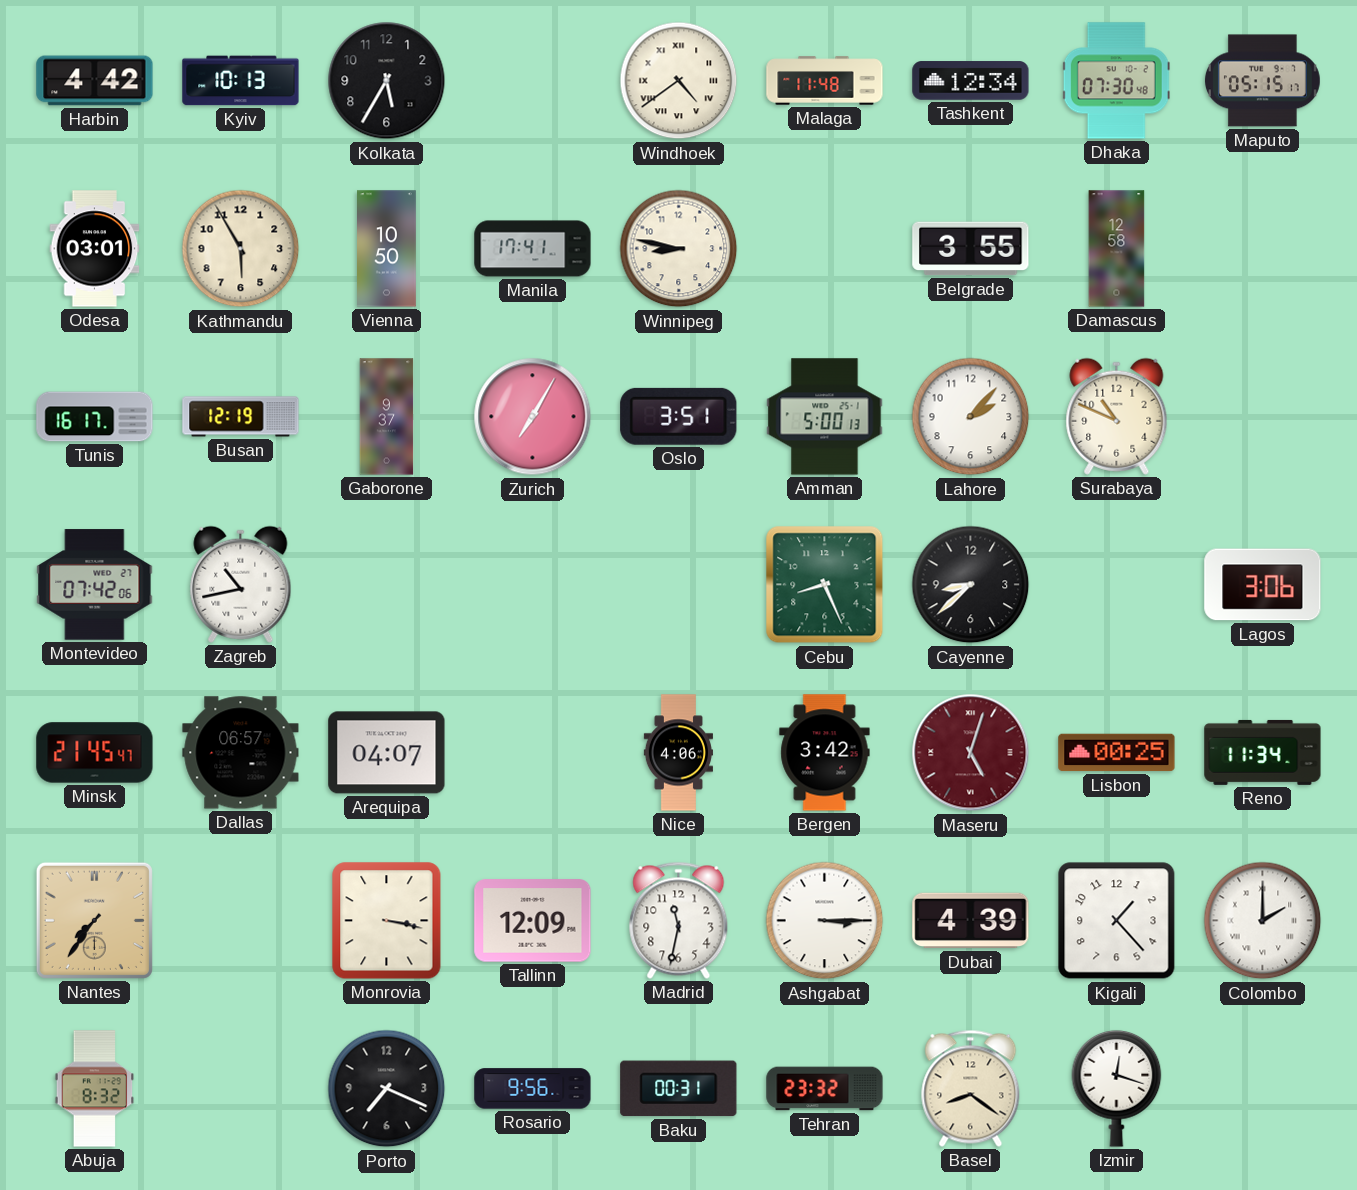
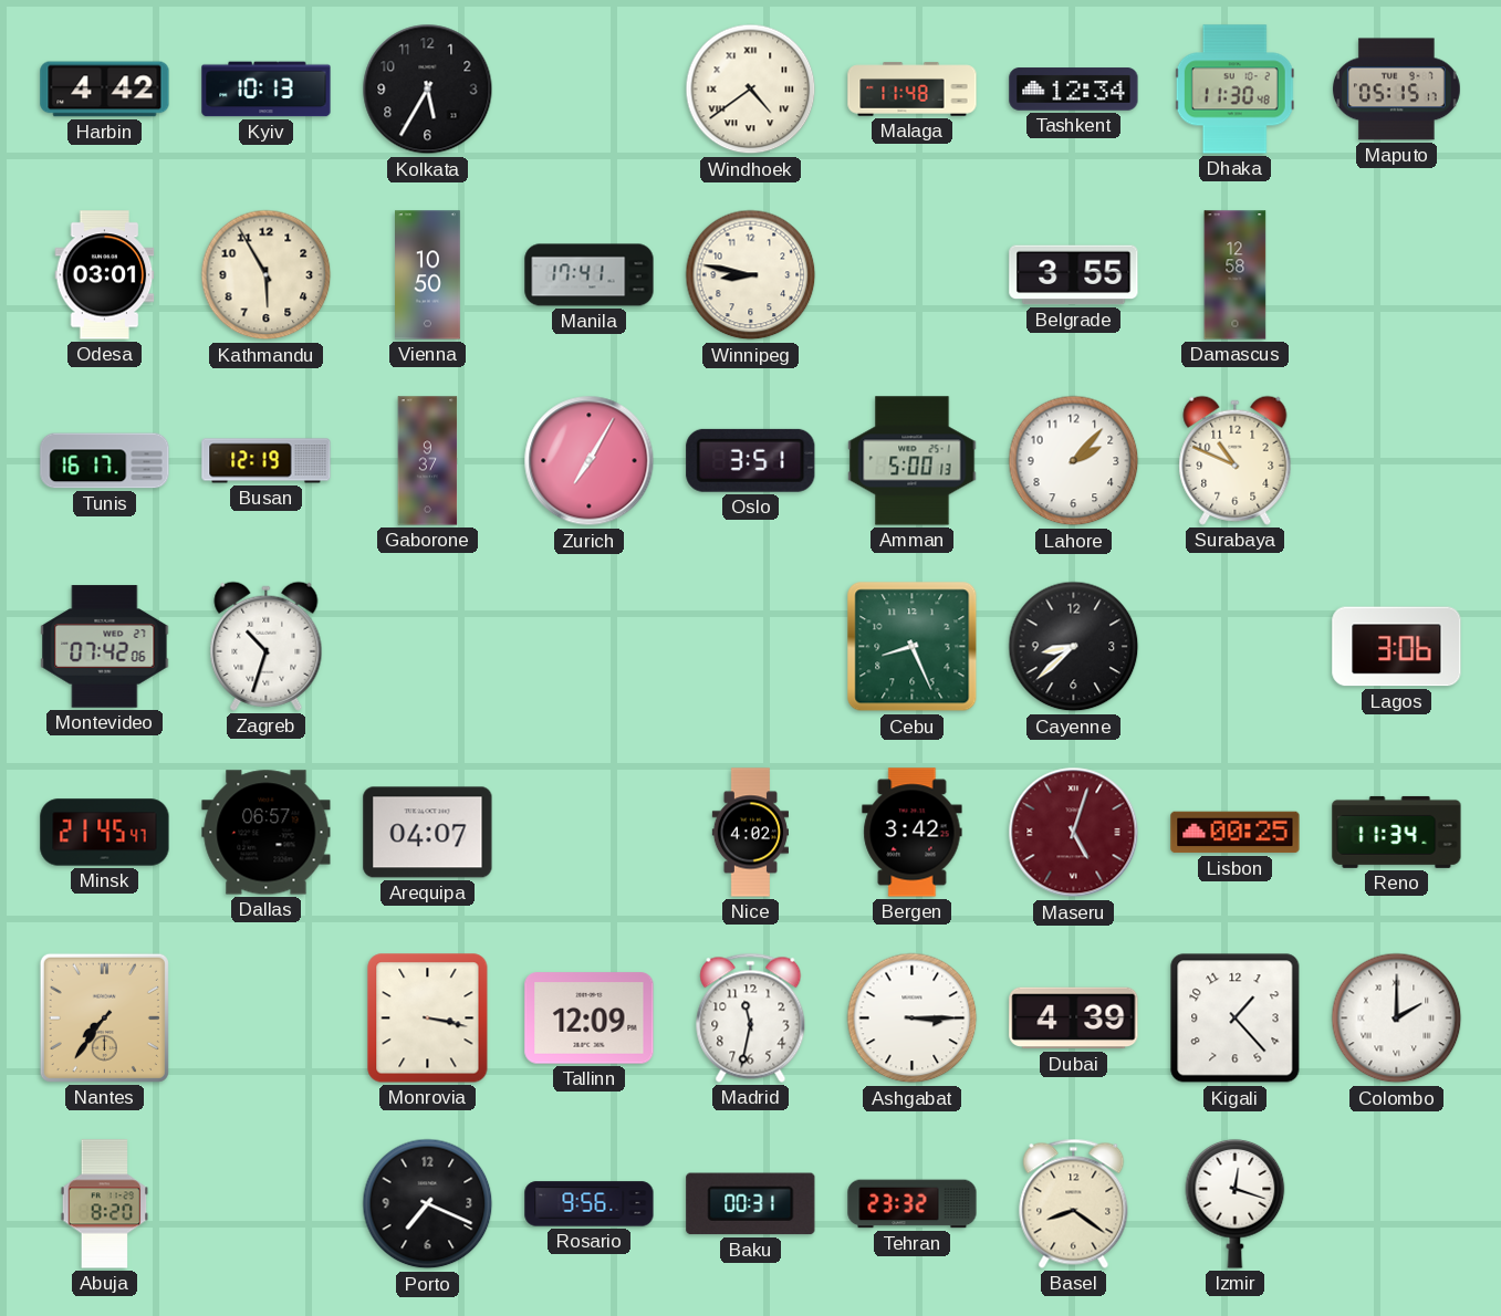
Dhaka: 07:30 -> 11:30
Zagreb: 10:43 -> 10:33
Nice: 4:06 -> 4:02
Abuja: 8:32 -> 8:20
